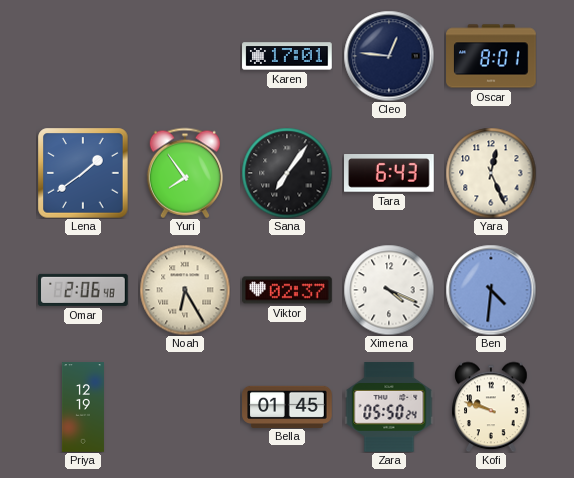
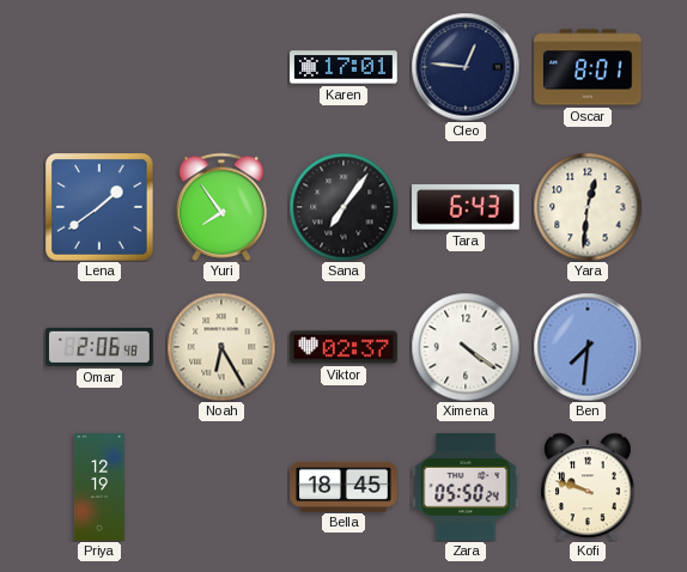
Yara: 12:26 -> 12:31
Ximena: 4:19 -> 4:21
Ben: 4:31 -> 7:31
Bella: 01:45 -> 18:45
